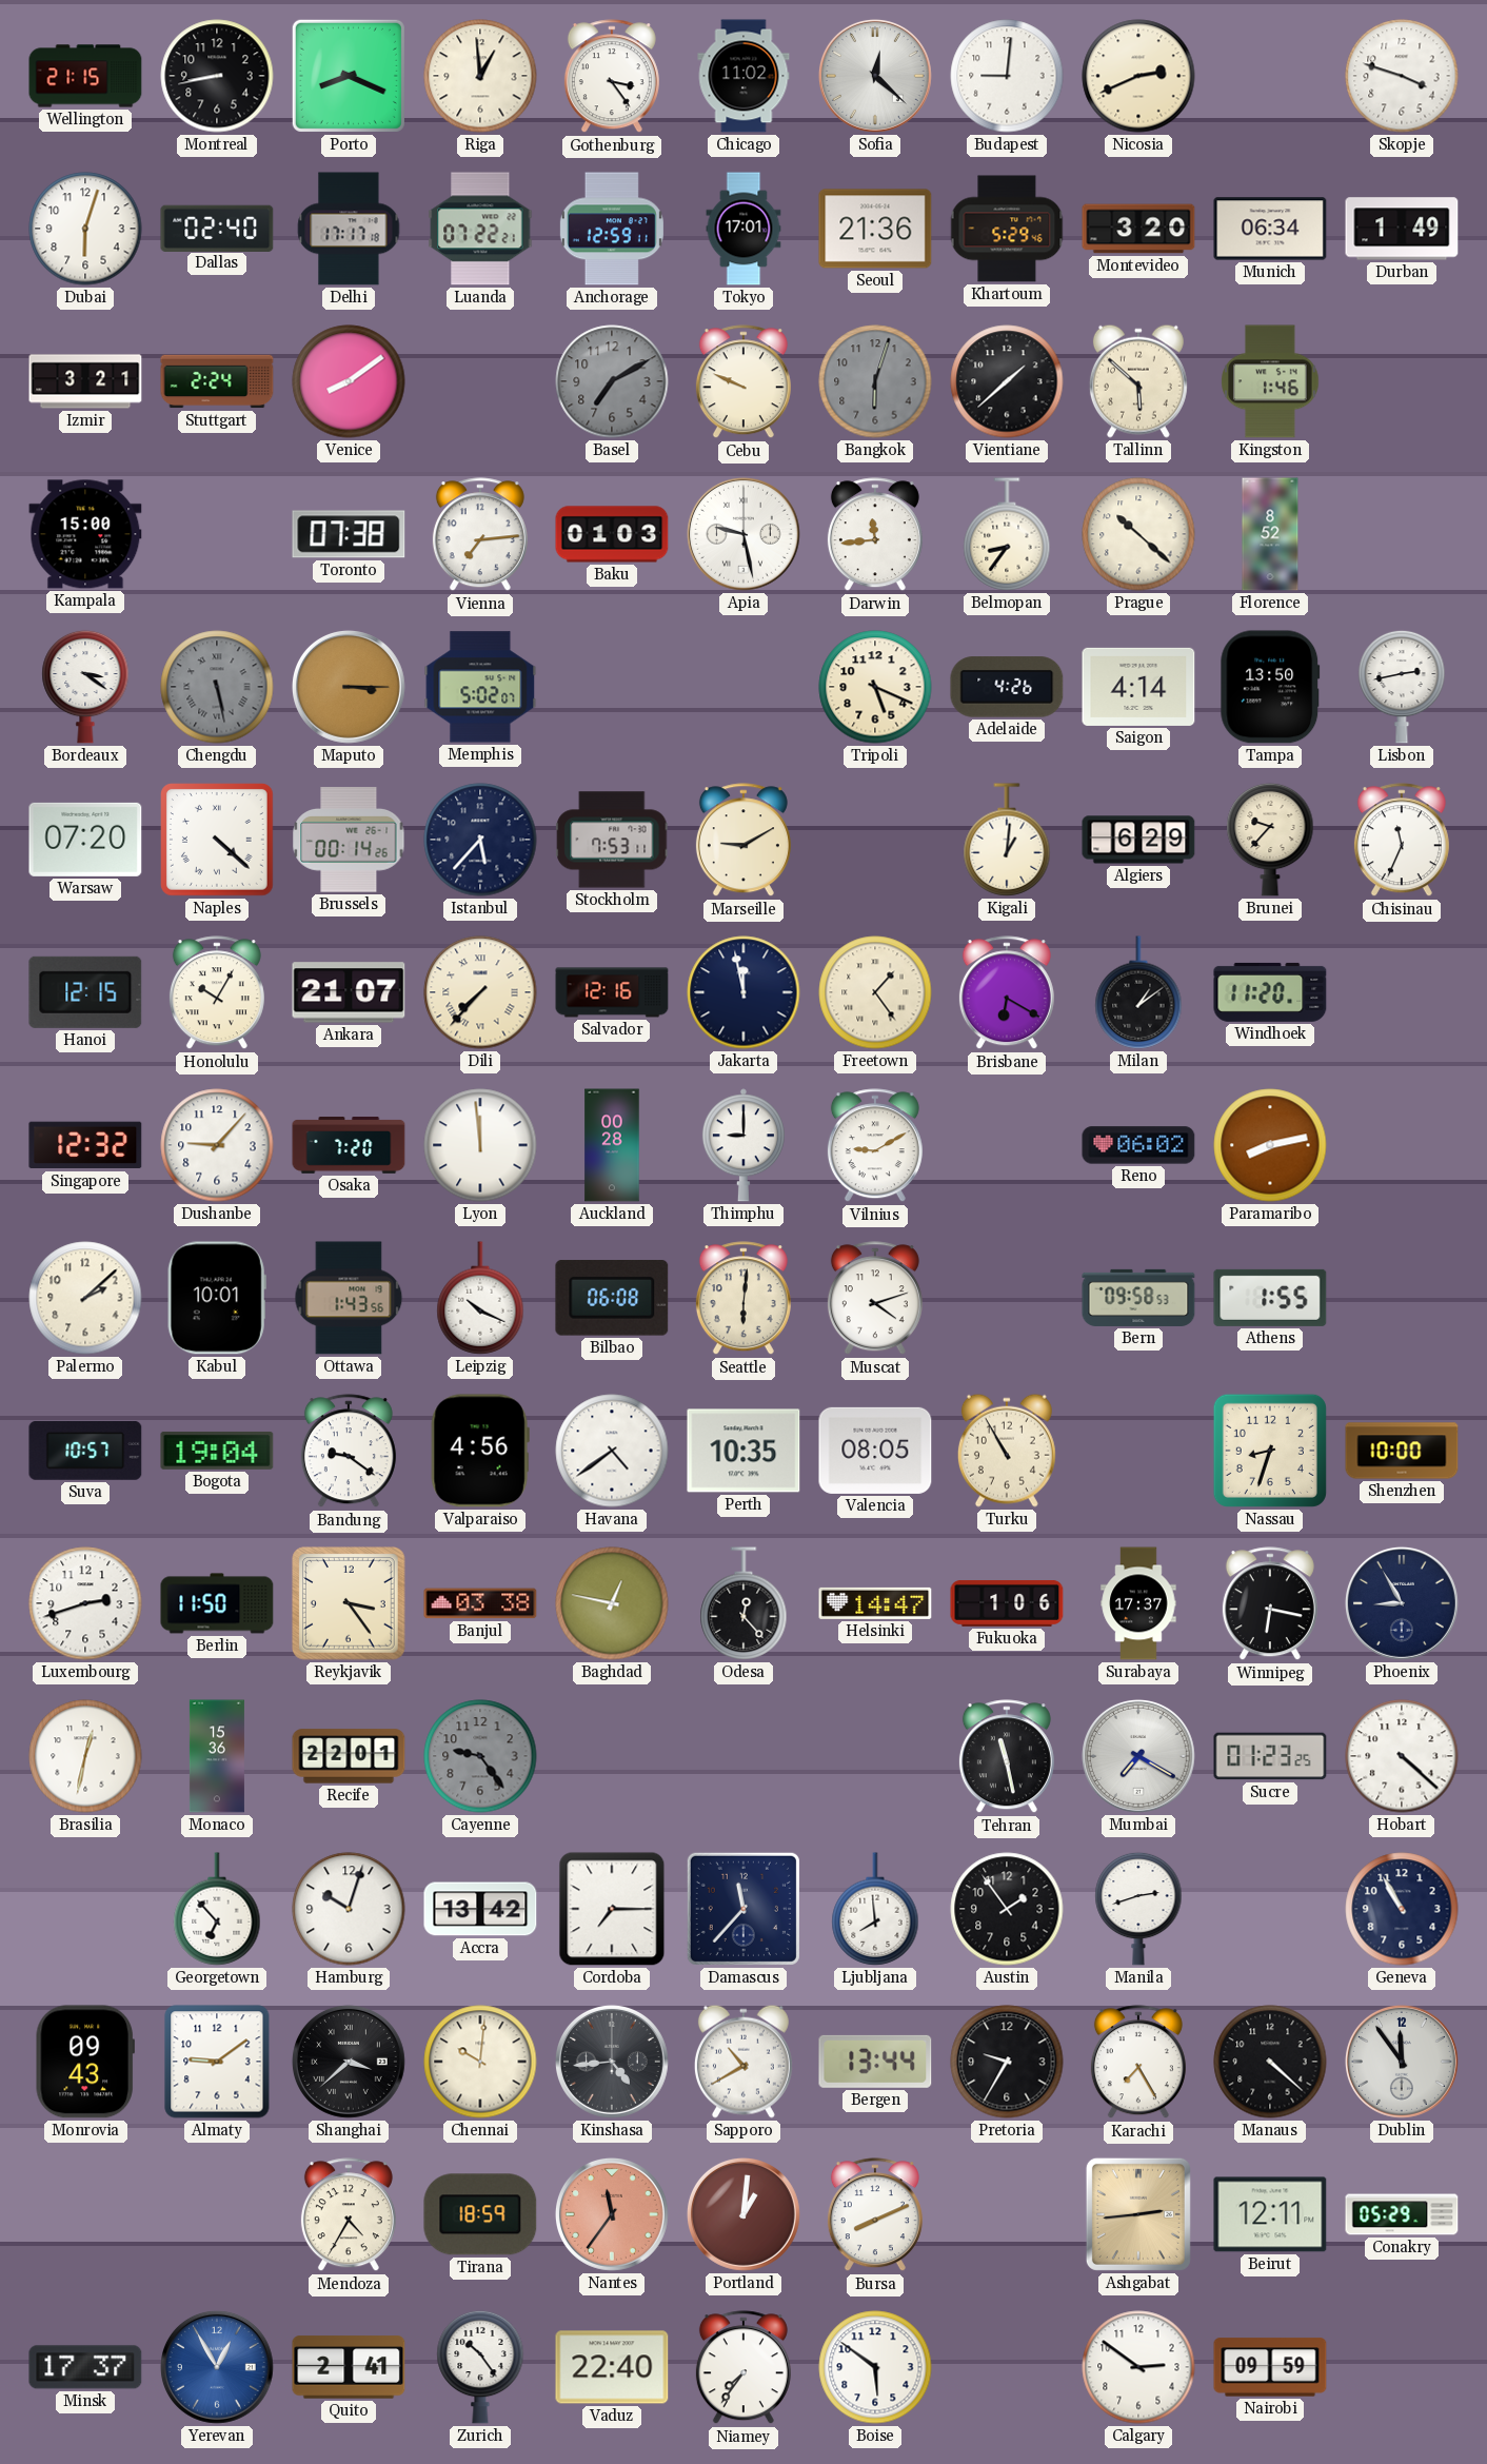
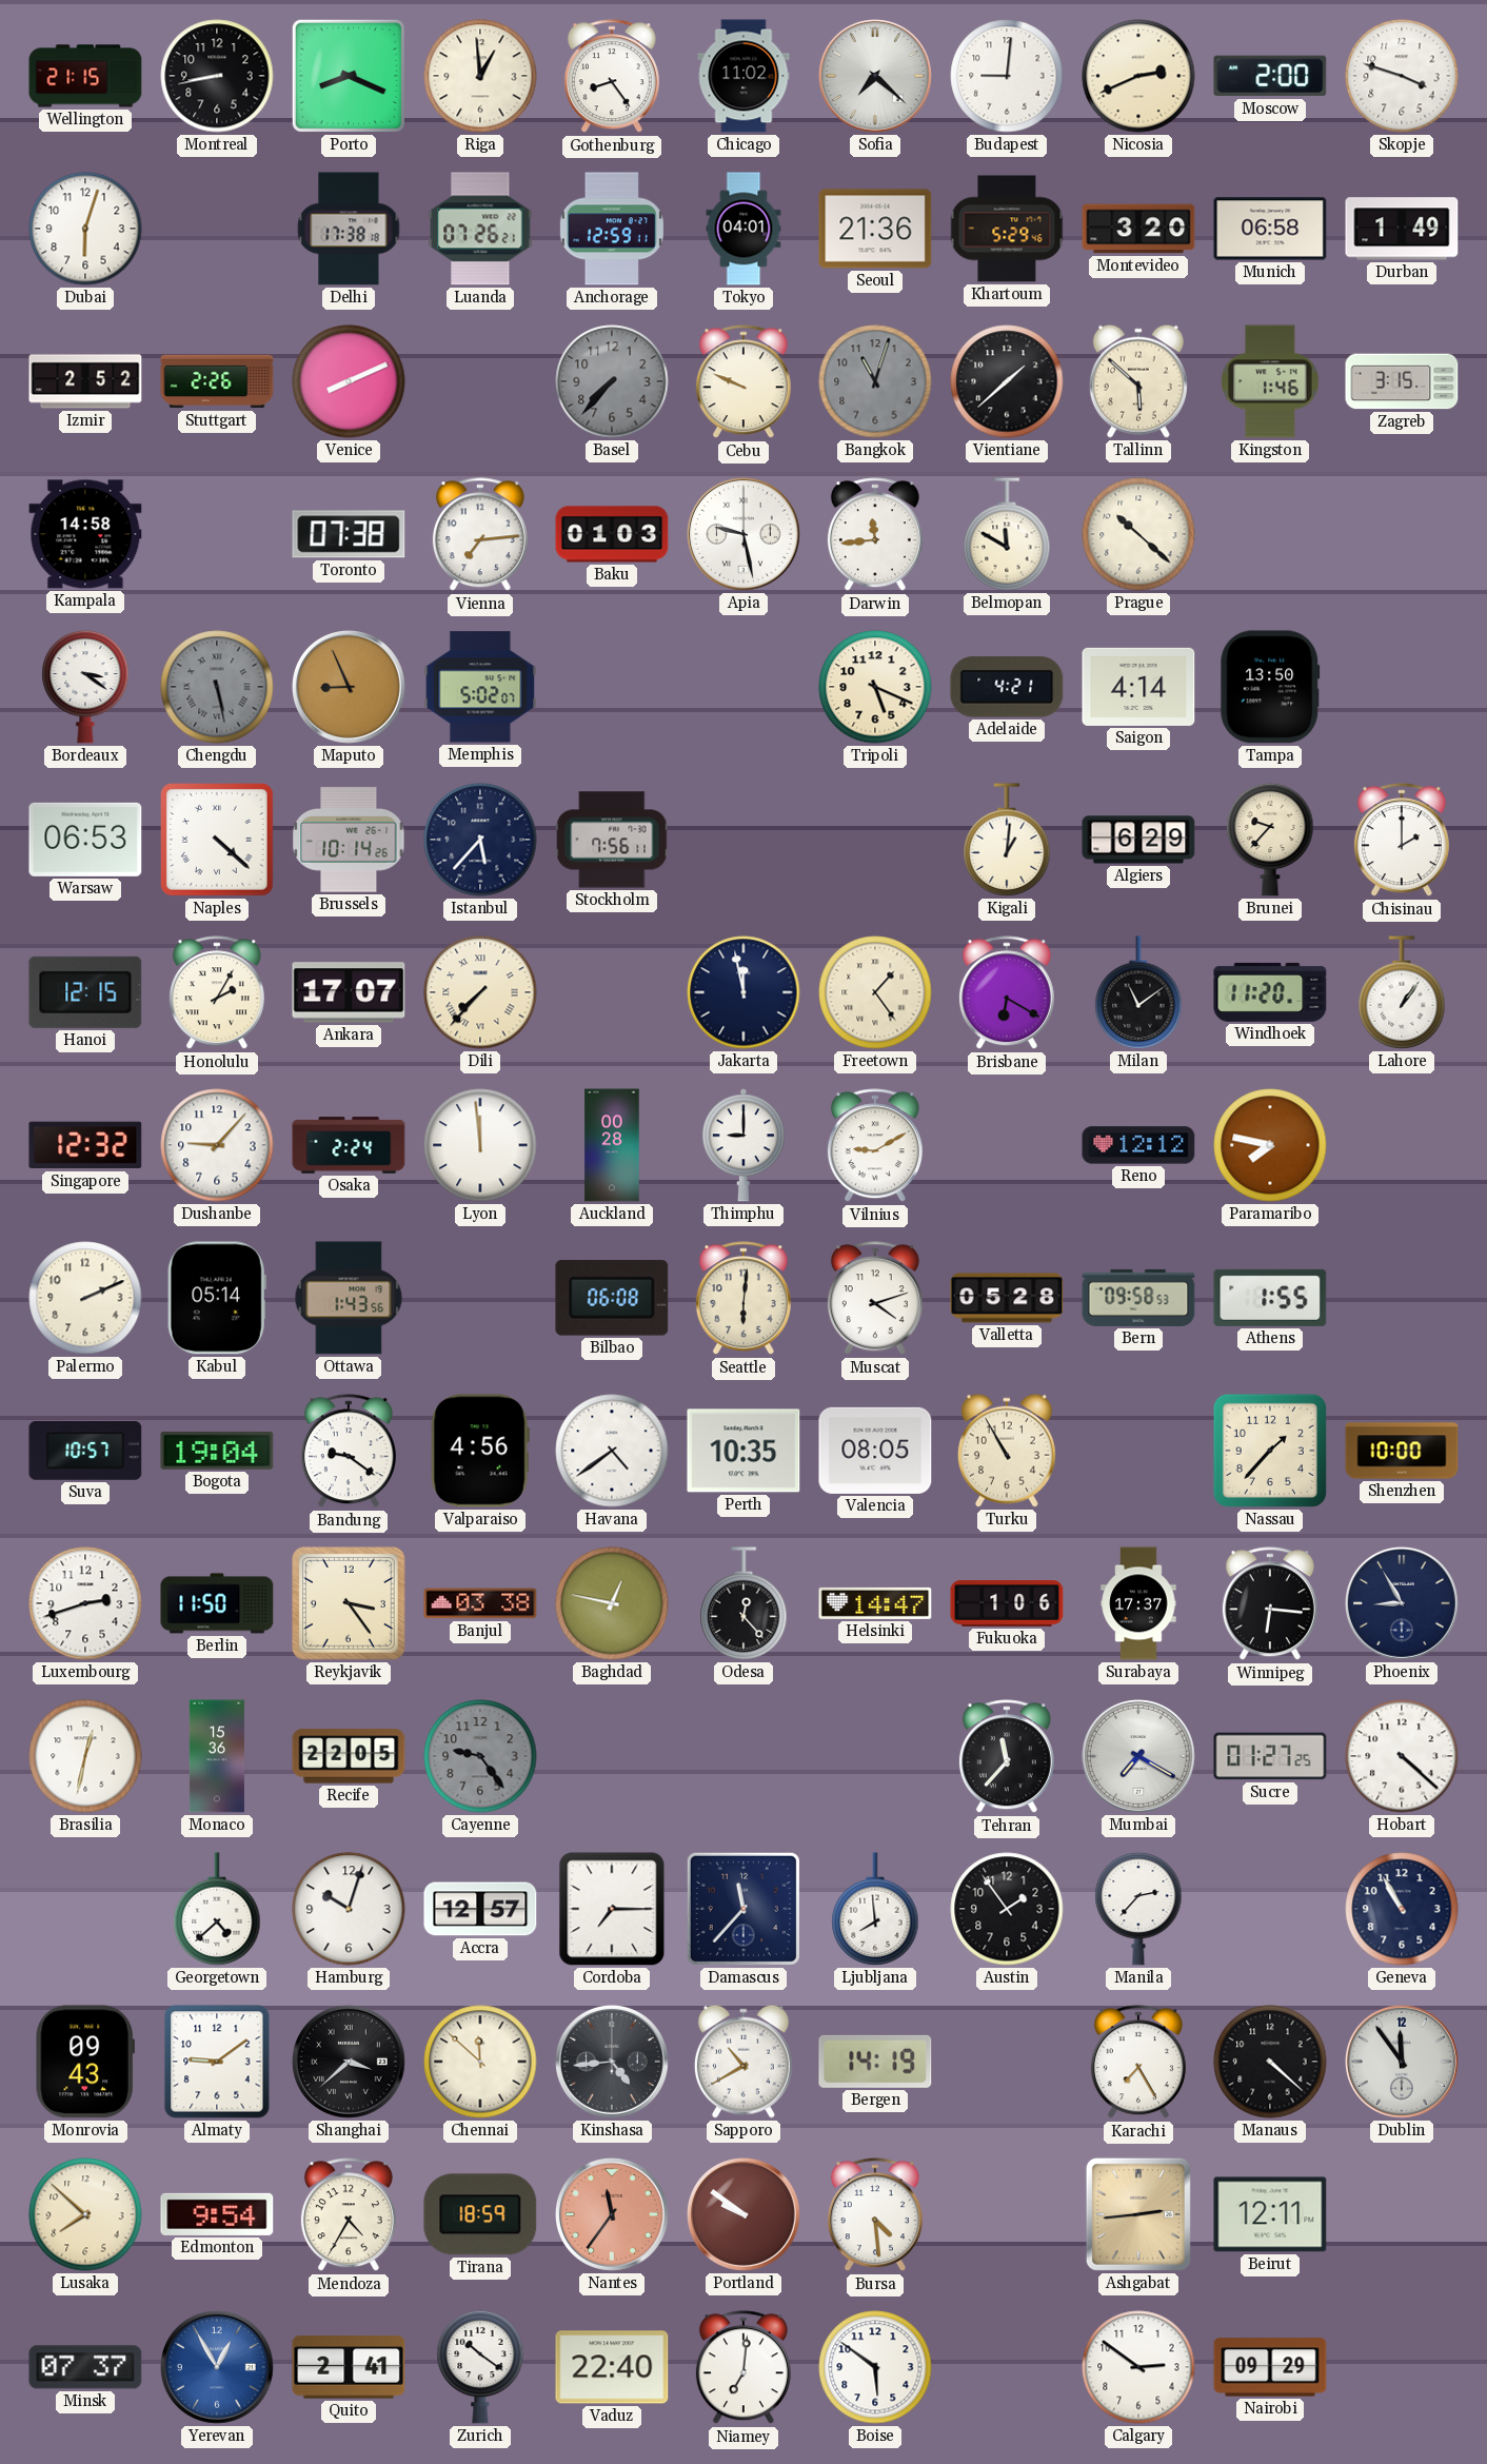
Gothenburg: 3:24 -> 8:24
Sofia: 12:22 -> 7:22
Moscow: none -> 2:00
Dallas: 02:40 -> none
Delhi: 17:17 -> 17:38
Luanda: 07:22 -> 07:26
Tokyo: 17:01 -> 04:01
Munich: 06:34 -> 06:58
Izmir: 3:21 -> 2:52
Stuttgart: 2:24 -> 2:26
Venice: 8:09 -> 8:11
Basel: 7:10 -> 7:37
Bangkok: 6:03 -> 11:03
Zagreb: none -> 3:15
Kampala: 15:00 -> 14:58
Belmopan: 8:36 -> 11:50
Florence: 8:52 -> none
Maputo: 3:15 -> 8:56
Adelaide: 4:26 -> 4:21
Lisbon: 2:43 -> none
Warsaw: 07:20 -> 06:53
Brussels: 00:14 -> 10:14
Stockholm: 7:53 -> 7:56
Marseille: 9:10 -> none
Chisinau: 11:34 -> 2:00
Honolulu: 10:05 -> 2:05
Ankara: 21:07 -> 17:07
Salvador: 12:16 -> none
Milan: 1:09 -> 11:09
Lahore: none -> 1:06
Osaka: 7:20 -> 2:24
Reno: 06:02 -> 12:12
Paramaribo: 8:13 -> 7:47
Palermo: 2:08 -> 2:11
Kabul: 10:01 -> 05:14
Leipzig: 10:19 -> none
Valletta: none -> 05:28
Nassau: 8:33 -> 1:37
Winnipeg: 6:17 -> 6:16
Recife: 22:01 -> 22:05
Tehran: 11:28 -> 11:37
Sucre: 01:23 -> 01:27
Georgetown: 6:53 -> 4:38
Accra: 13:42 -> 12:57
Manila: 2:42 -> 2:37
Chennai: 10:01 -> 11:52
Bergen: 13:44 -> 14:19
Pretoria: 9:35 -> none
Lusaka: none -> 7:52
Edmonton: none -> 9:54
Portland: 1:01 -> 9:51
Bursa: 8:11 -> 4:29
Conakry: 05:29 -> none
Minsk: 17:37 -> 07:37
Zurich: 10:24 -> 10:21
Niamey: 7:36 -> 7:01
Nairobi: 09:59 -> 09:29
